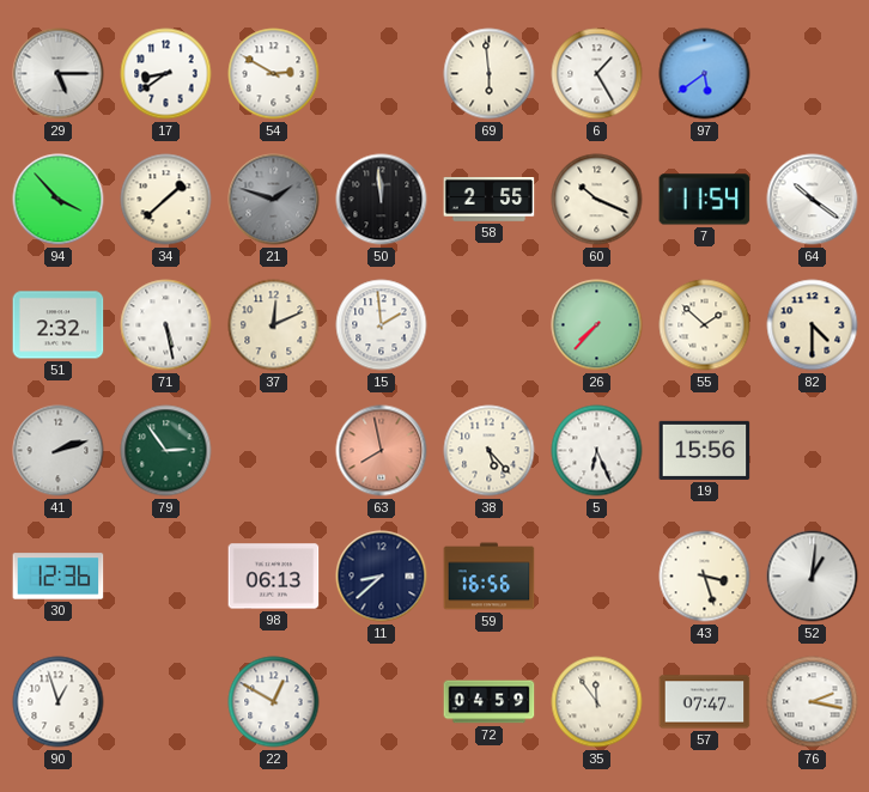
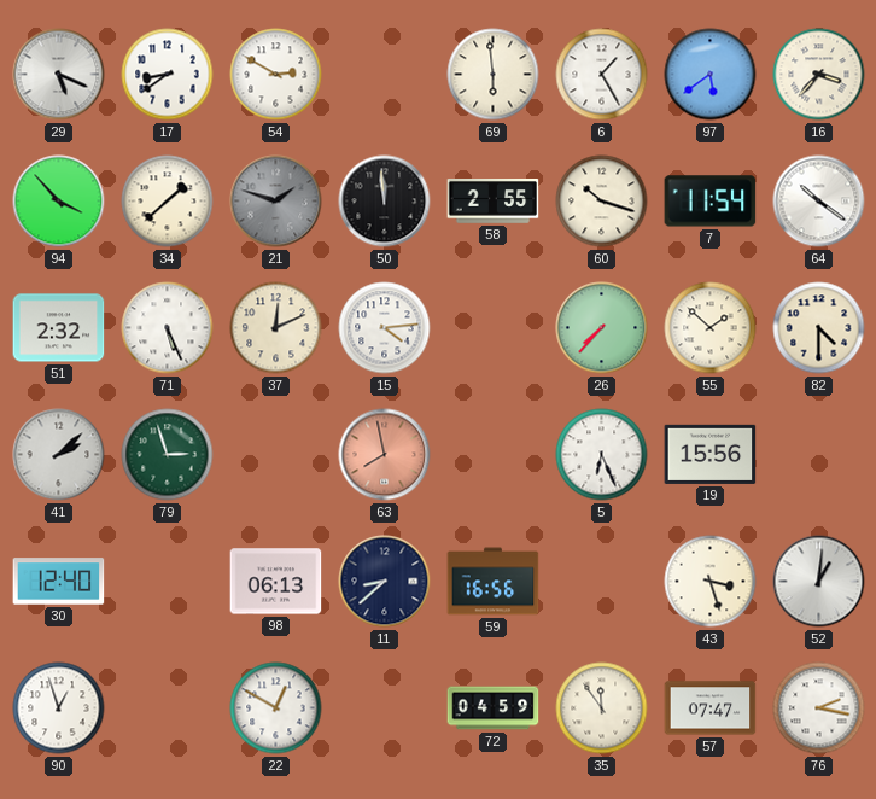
29: 5:15 -> 5:19
16: none -> 3:37
60: 10:19 -> 10:18
71: 5:28 -> 5:26
15: 1:59 -> 4:14
41: 2:12 -> 2:08
79: 2:54 -> 2:57
38: 5:23 -> none
30: 12:36 -> 12:40
